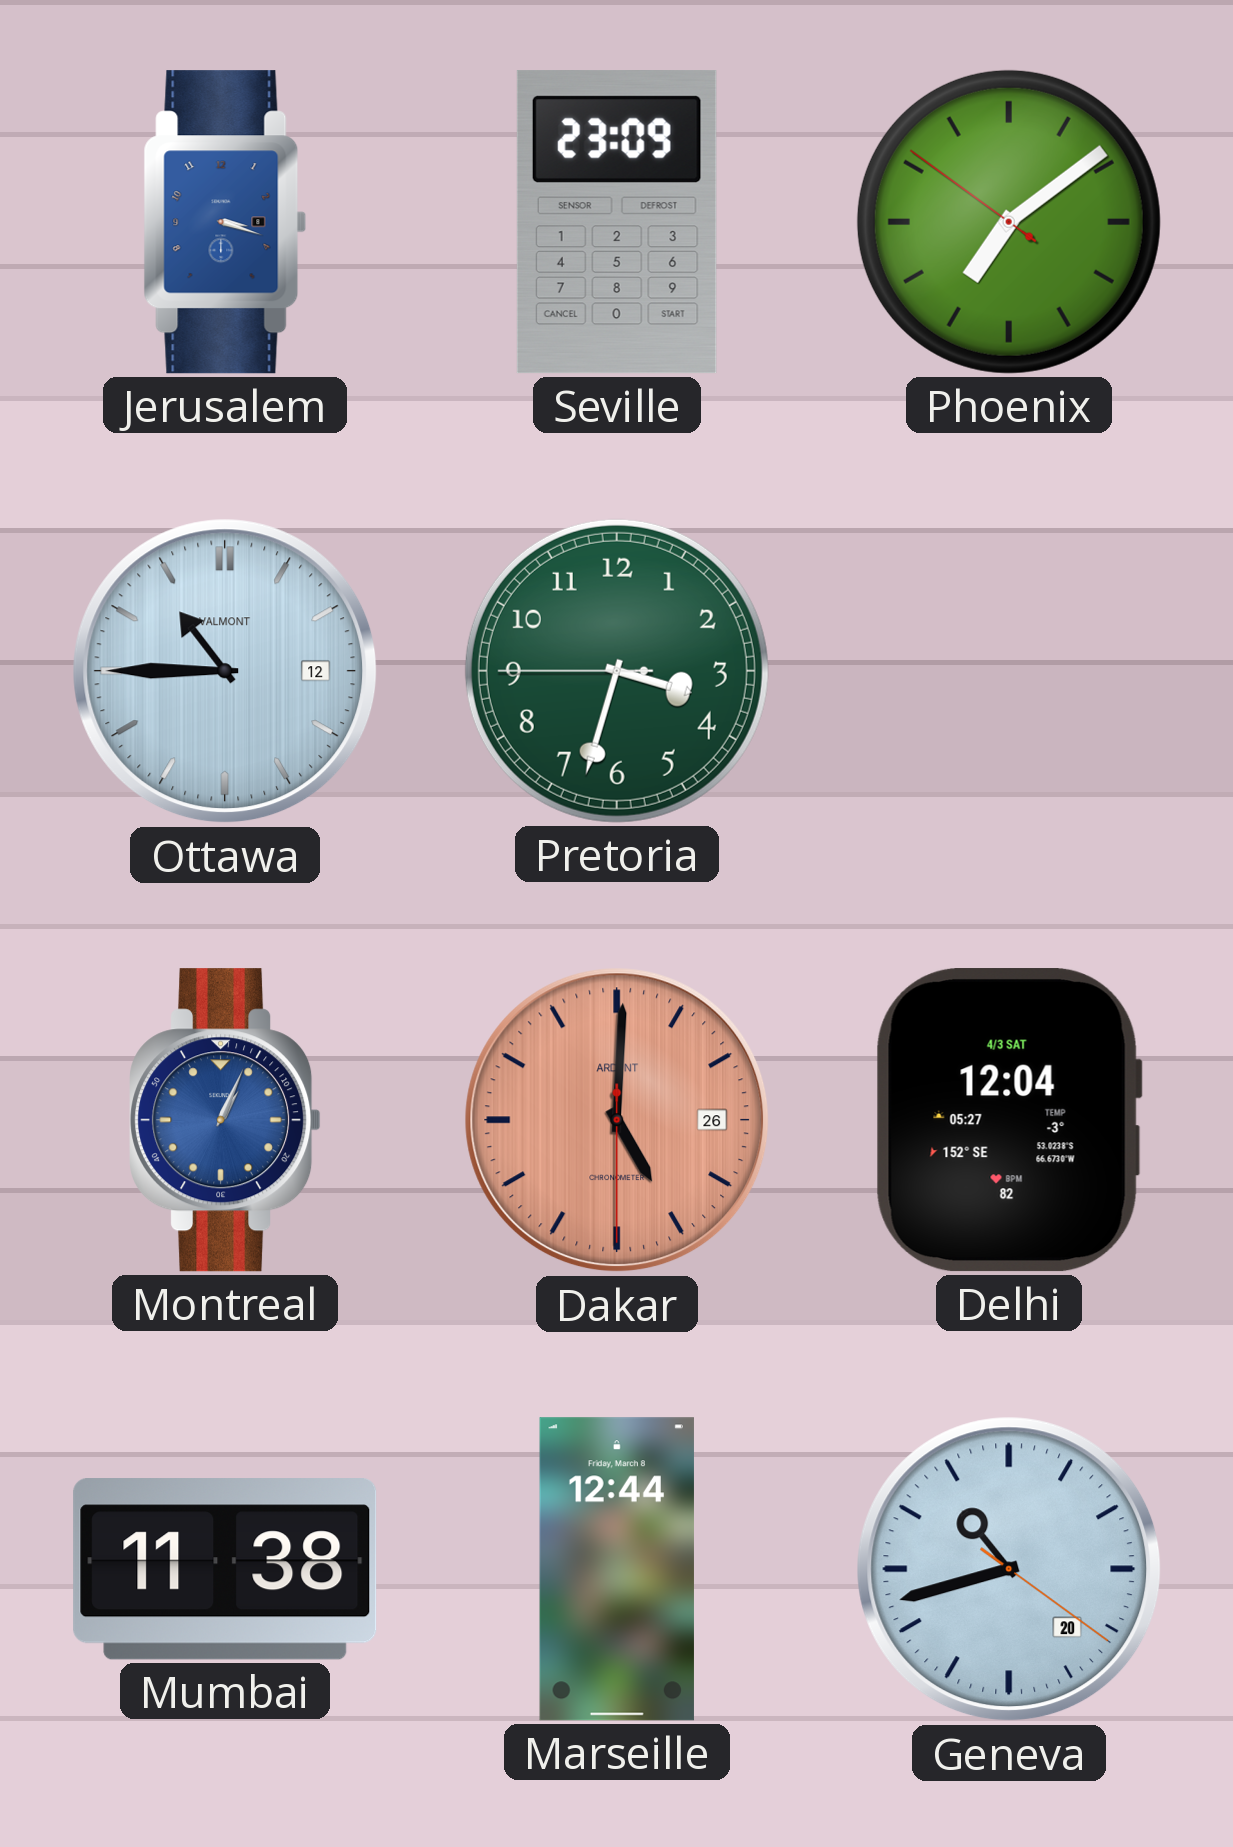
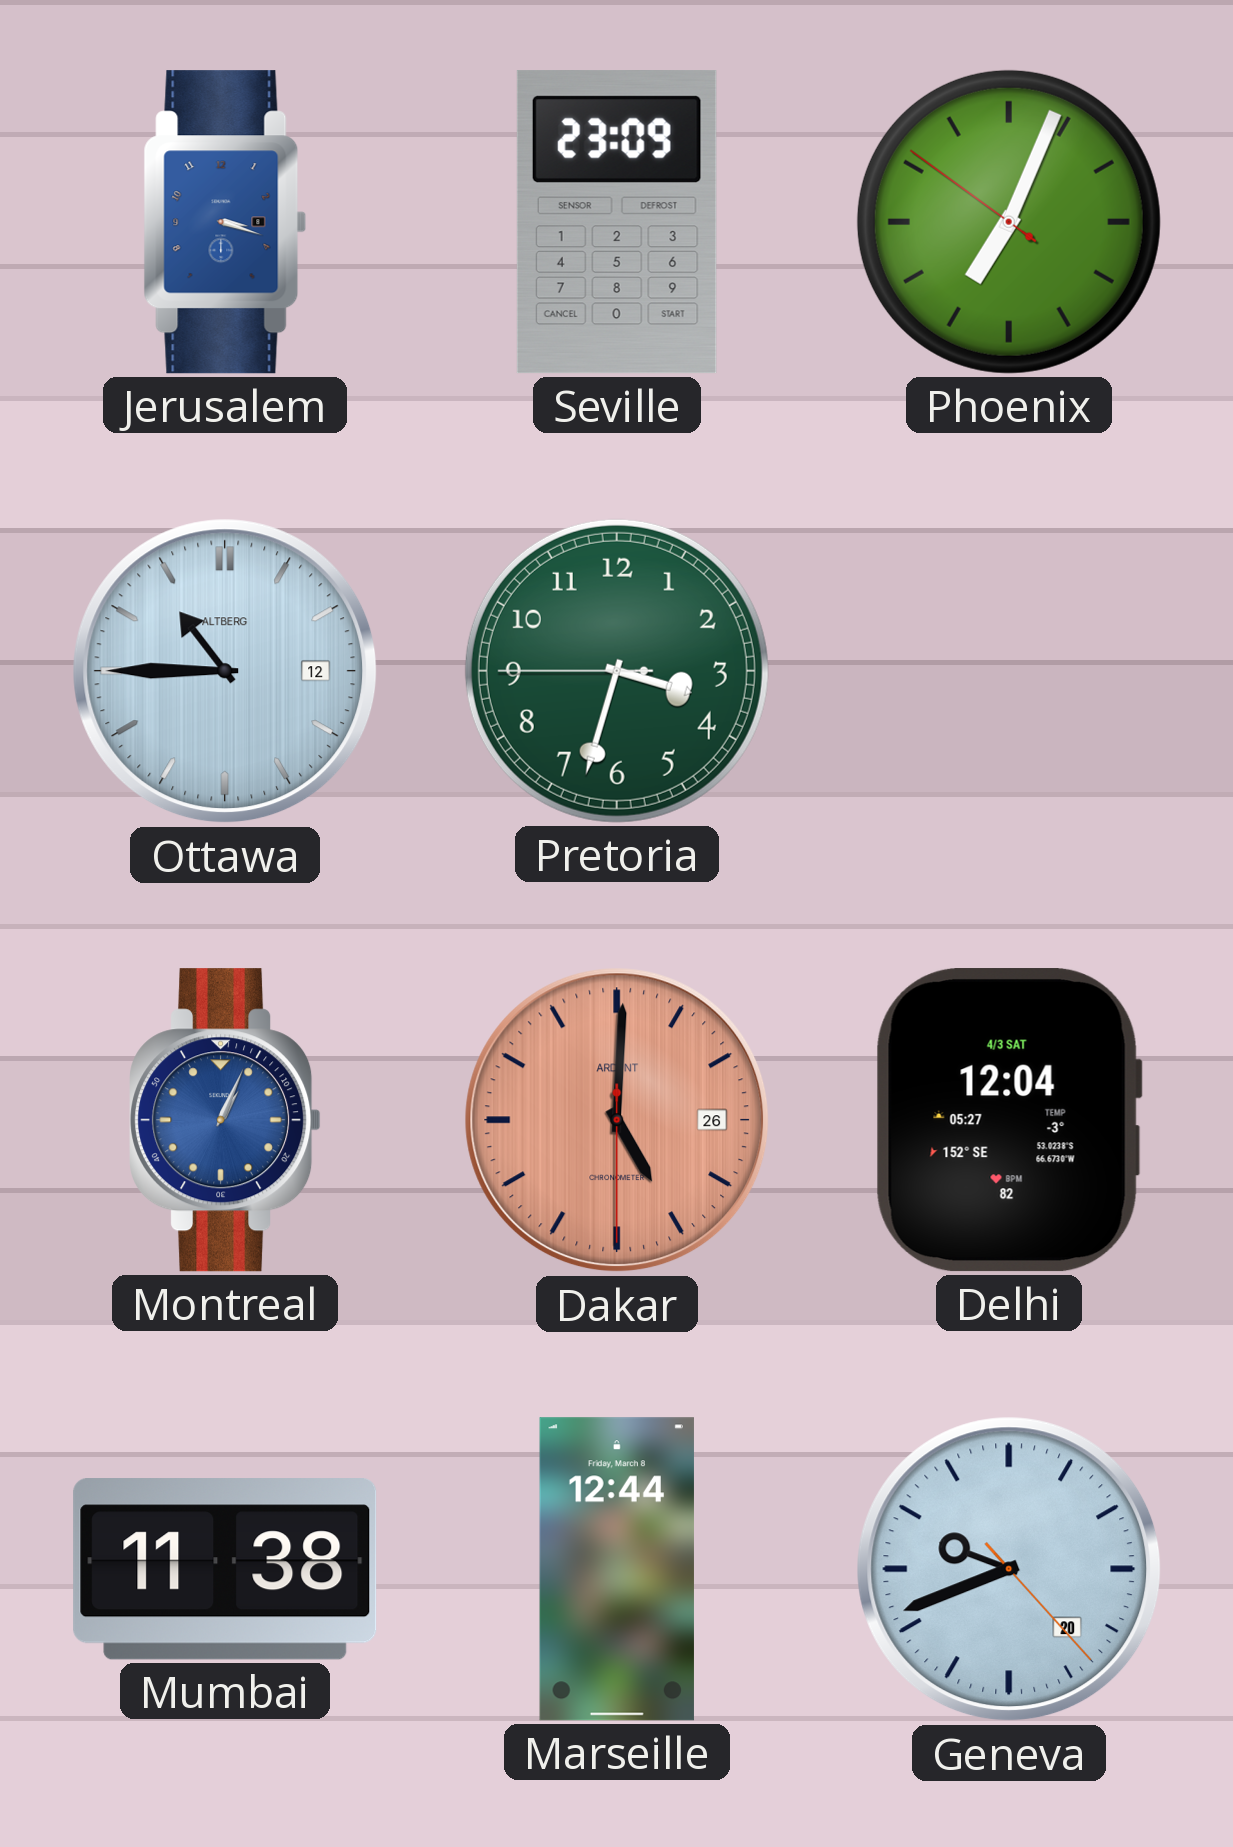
Phoenix: 7:08 -> 7:03
Ottawa brand: VALMONT -> ALTBERG
Geneva: 10:42 -> 9:41
